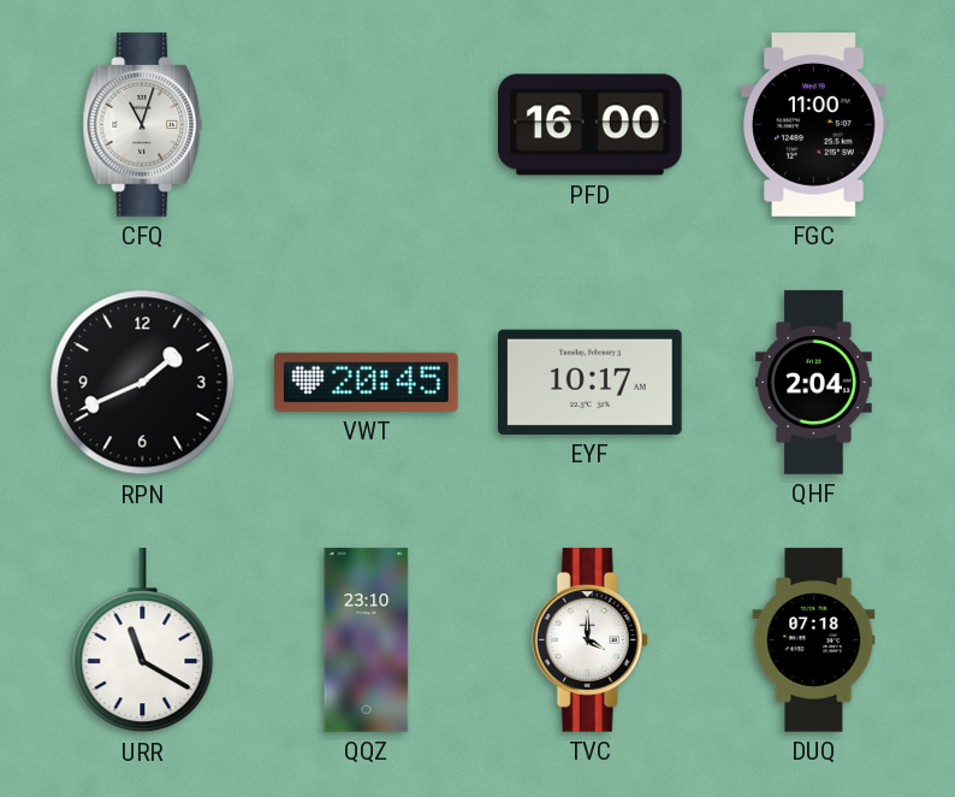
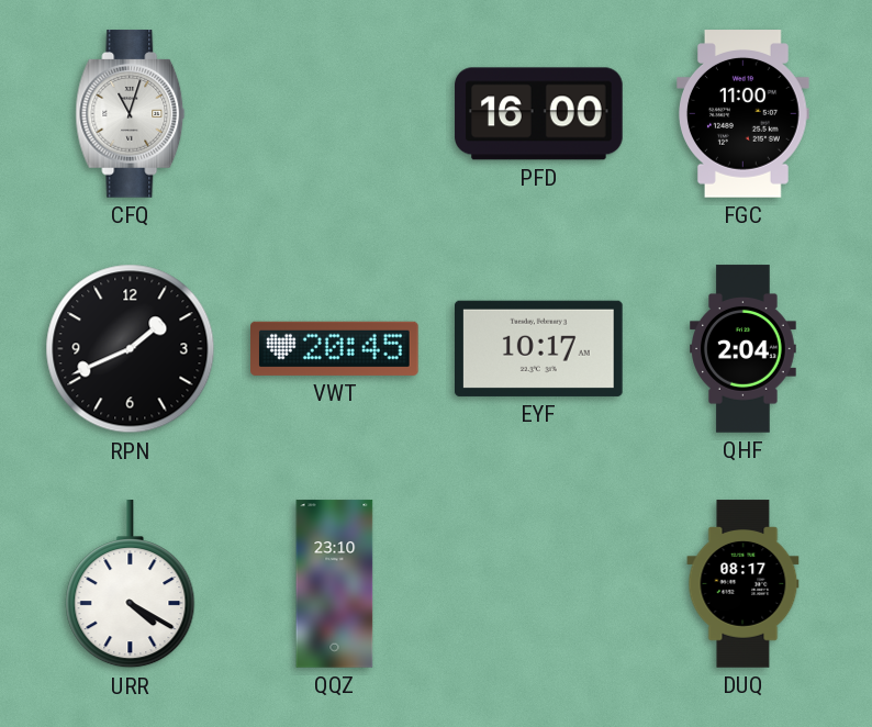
URR: 11:20 -> 4:20
TVC: 4:00 -> none
DUQ: 07:18 -> 08:17
